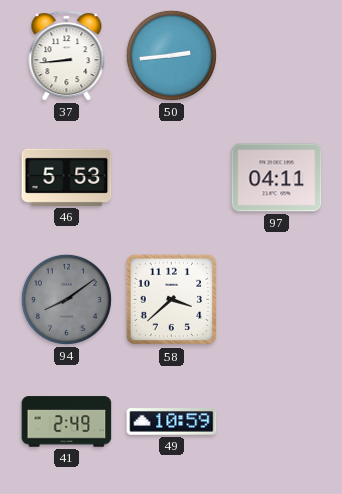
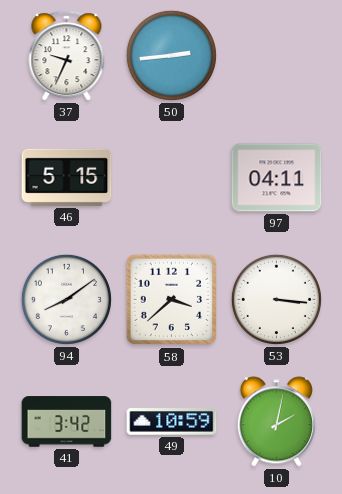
37: 8:44 -> 9:34
46: 5:53 -> 5:15
94 dial: grey -> white
53: none -> 3:16
41: 2:49 -> 3:42
10: none -> 2:02
